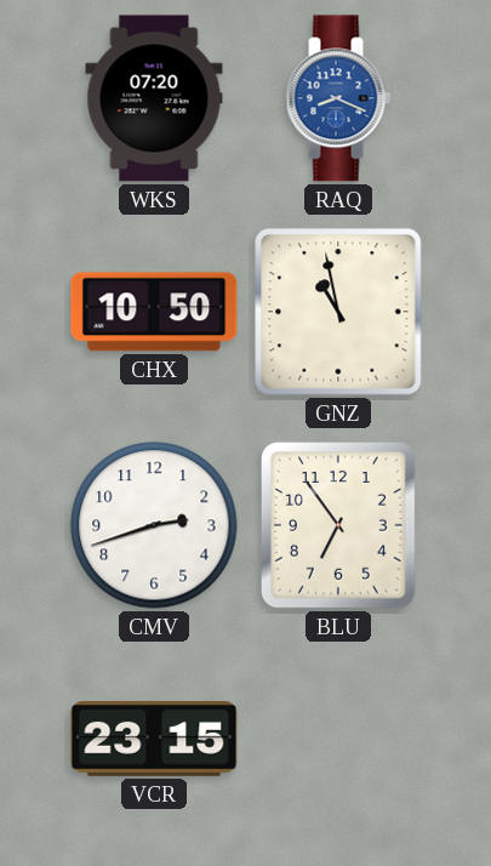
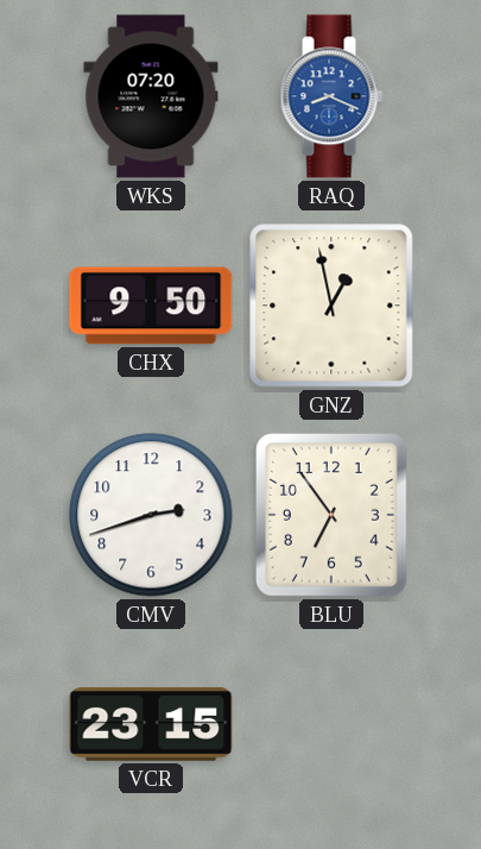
CHX: 10:50 -> 9:50
GNZ: 10:58 -> 12:58
